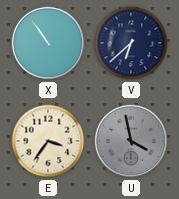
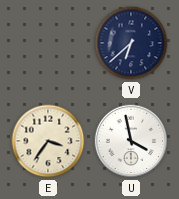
X: 10:54 -> none
U dial: grey -> white
